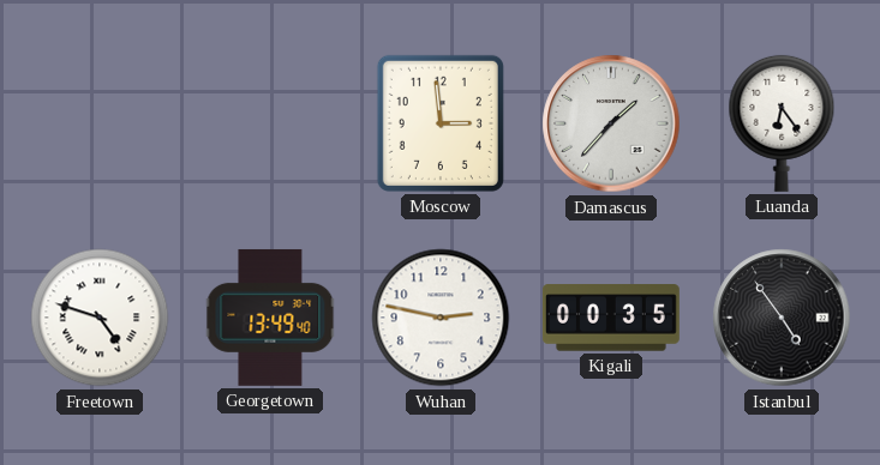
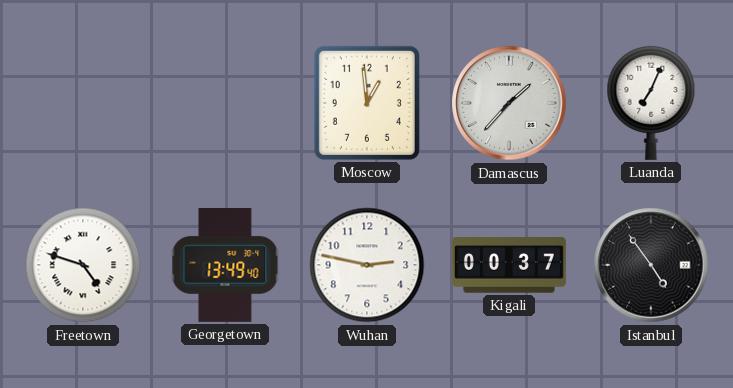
Moscow: 2:59 -> 12:59
Luanda: 6:24 -> 7:04
Kigali: 00:35 -> 00:37
